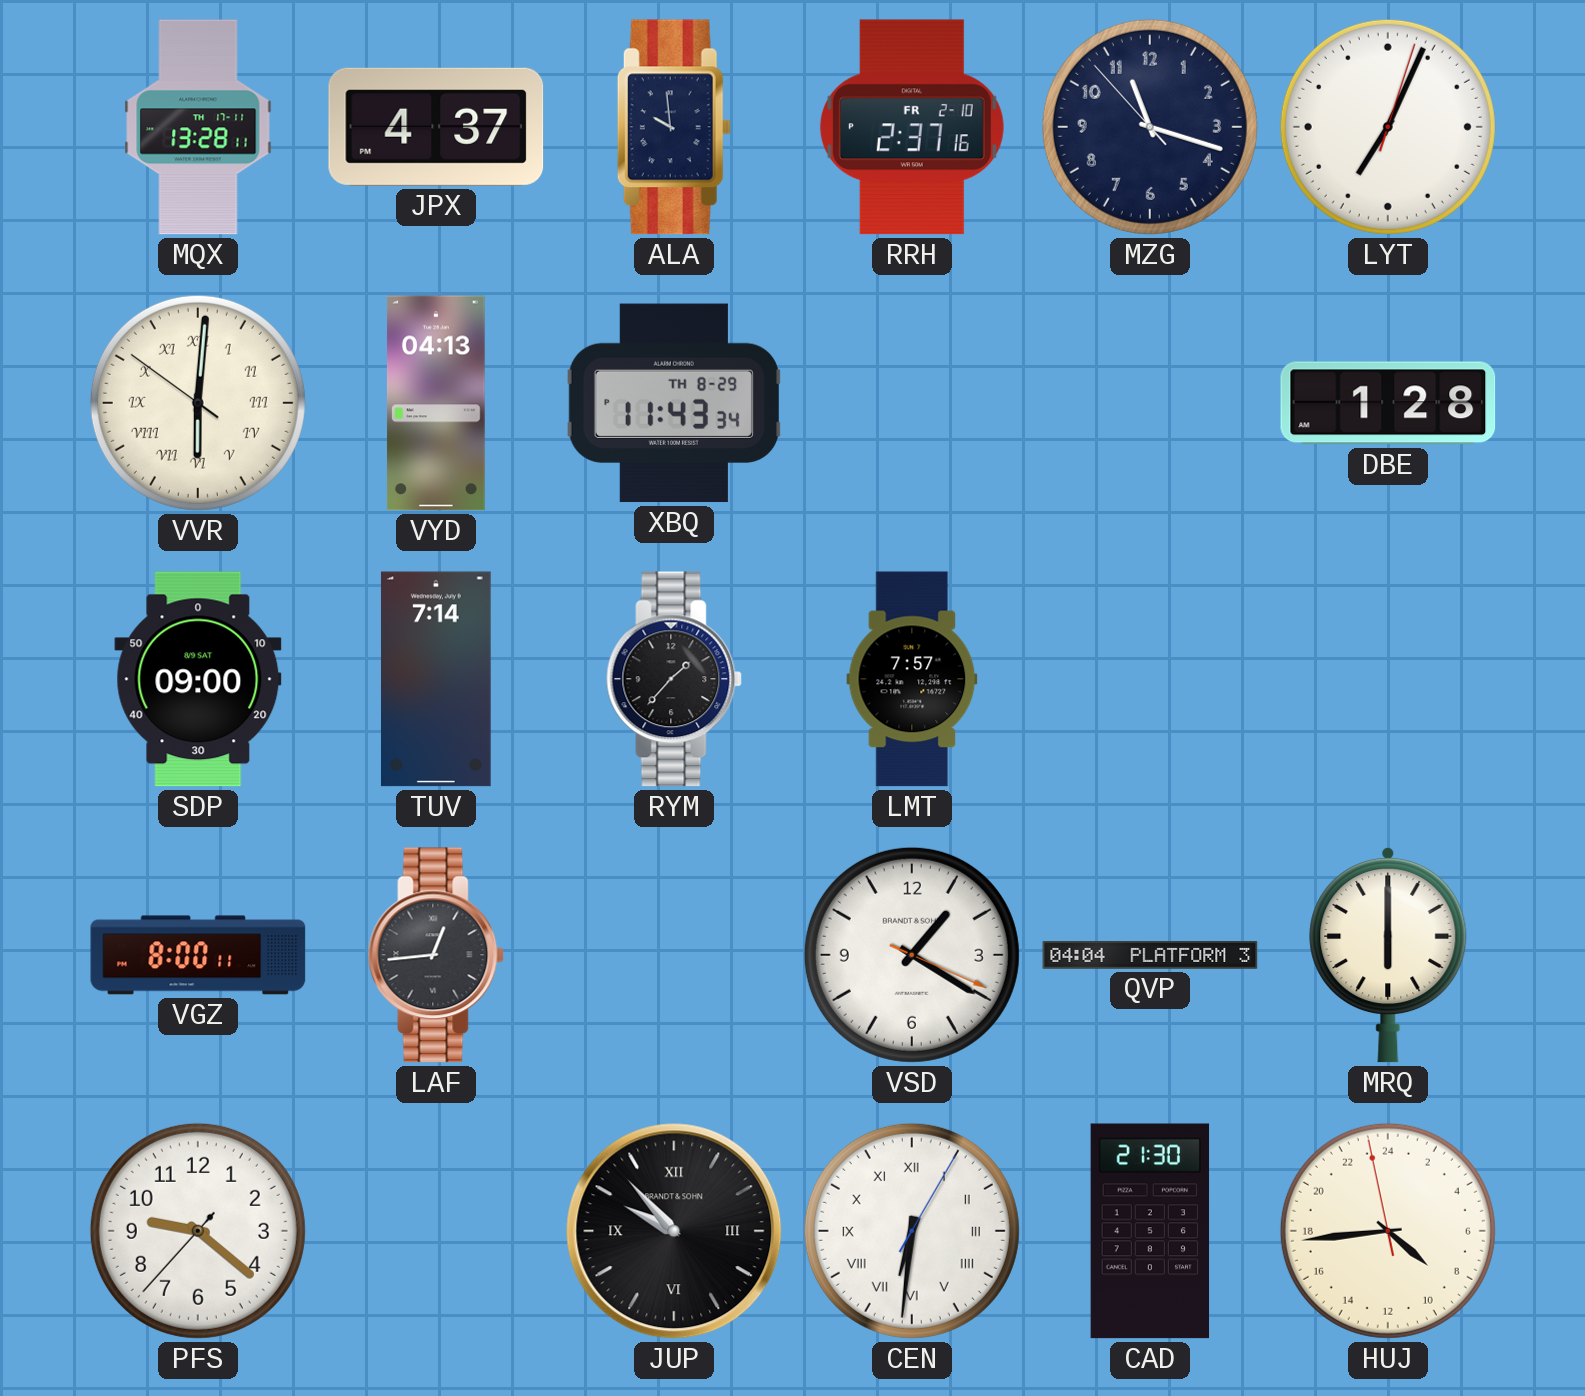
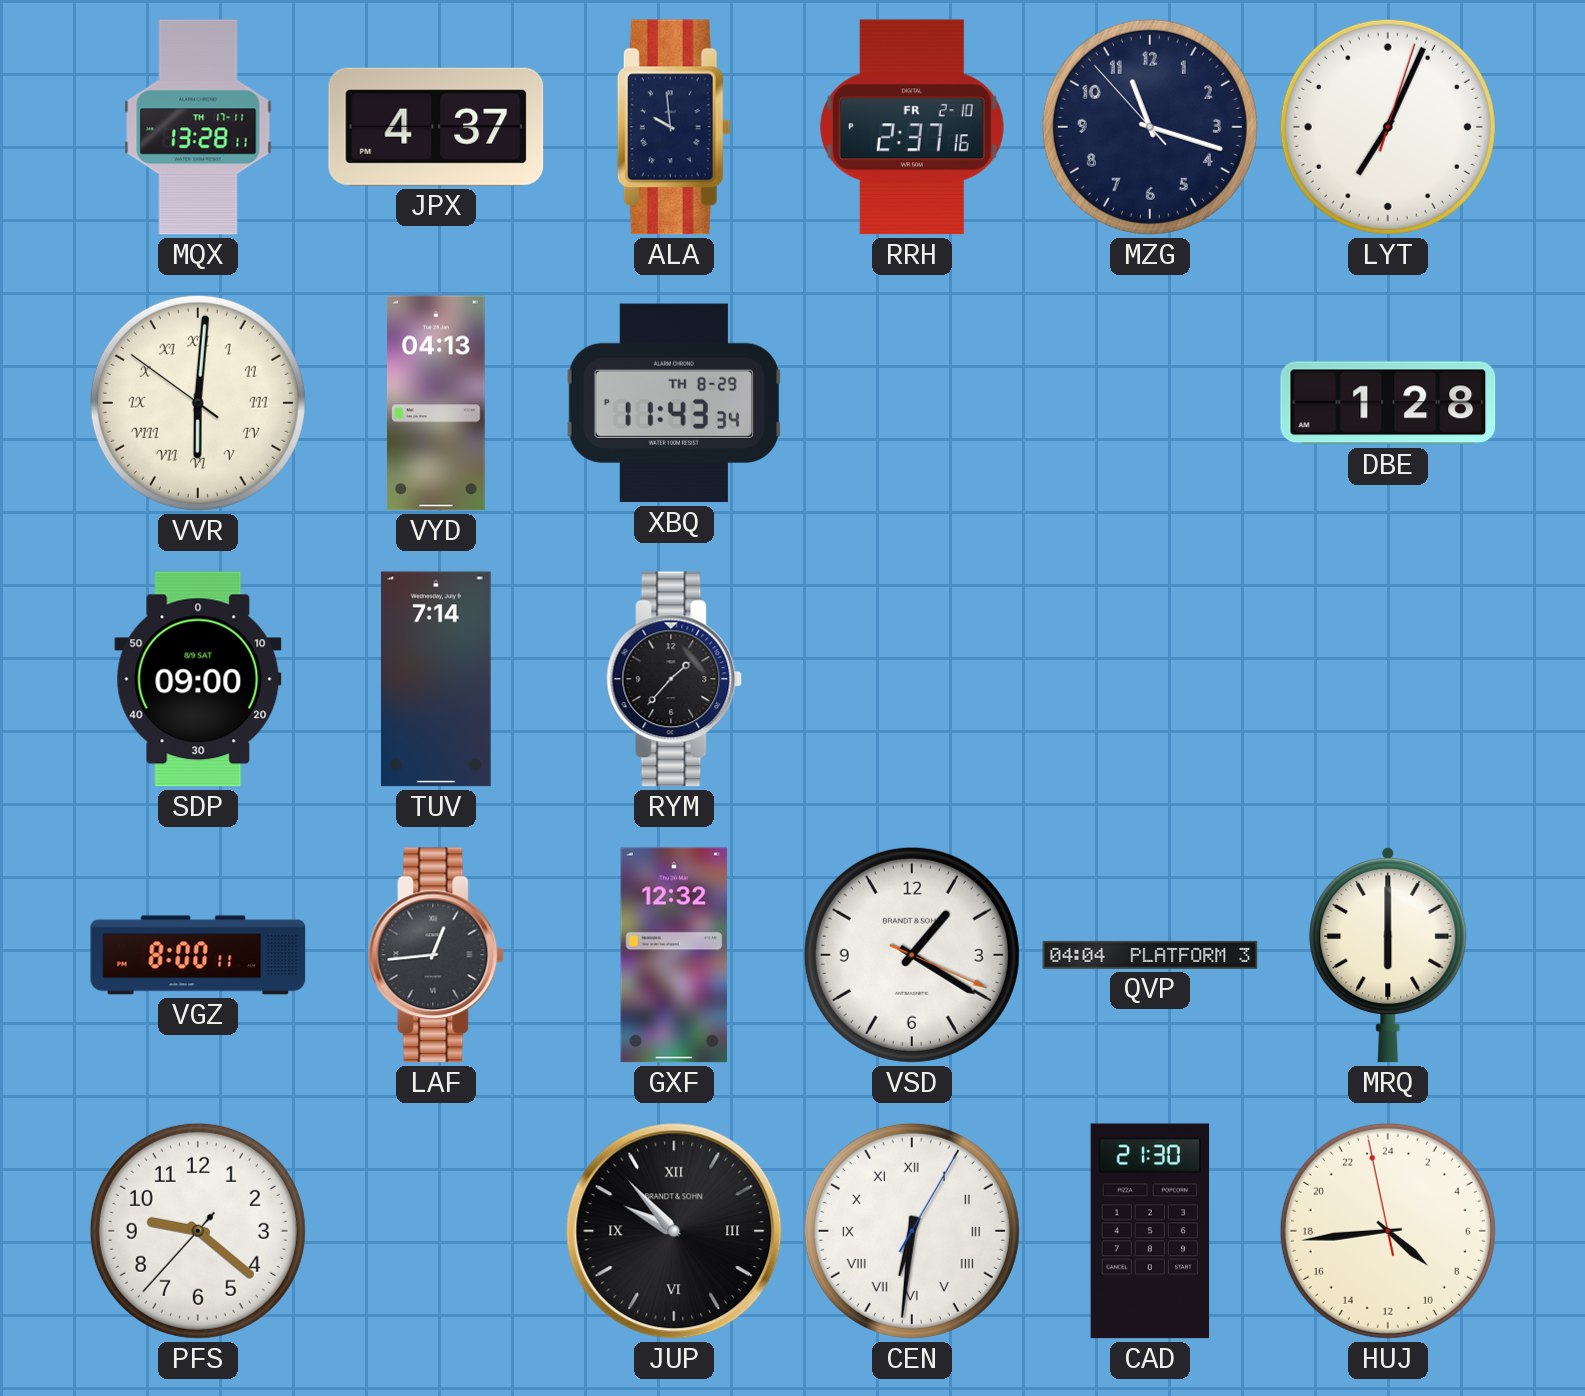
LMT: 7:57 -> none
GXF: none -> 12:32
